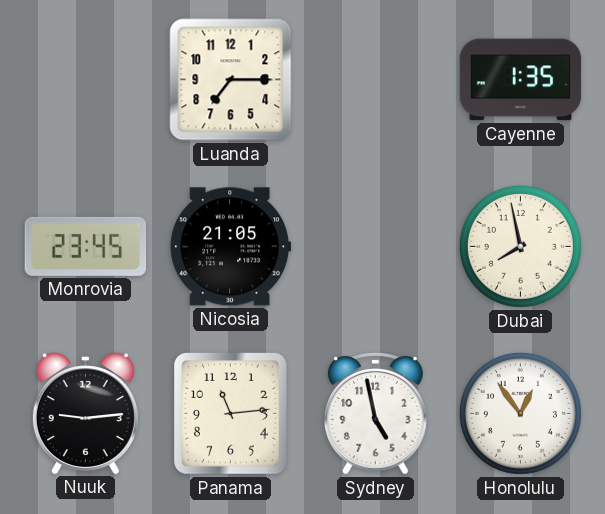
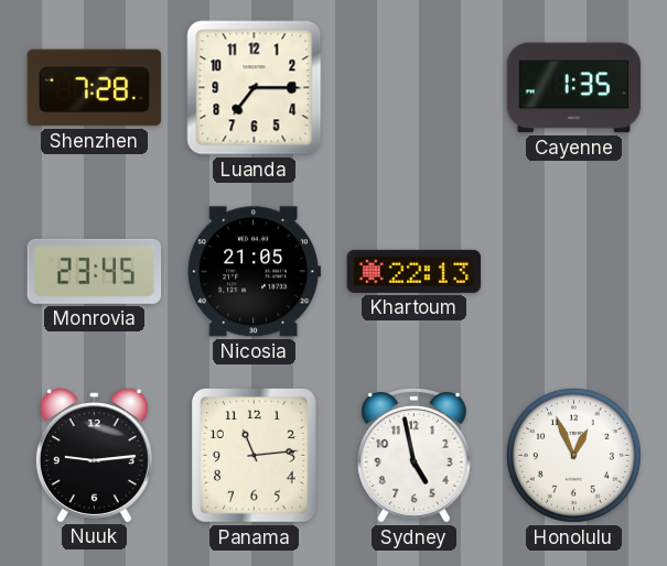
Shenzhen: none -> 7:28
Khartoum: none -> 22:13
Dubai: 7:58 -> none
Honolulu: 12:54 -> 12:56
